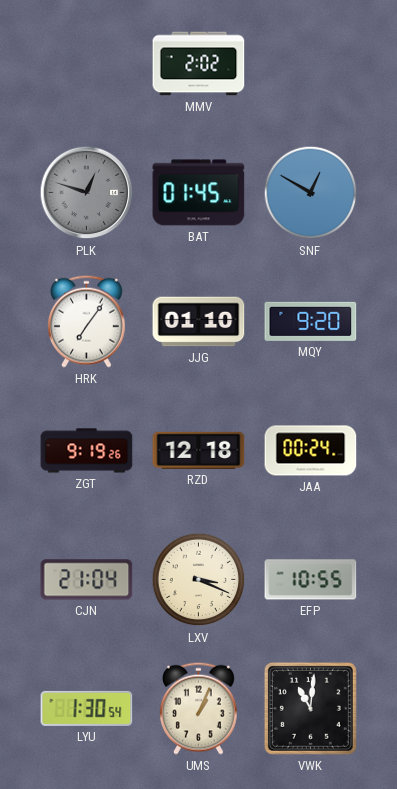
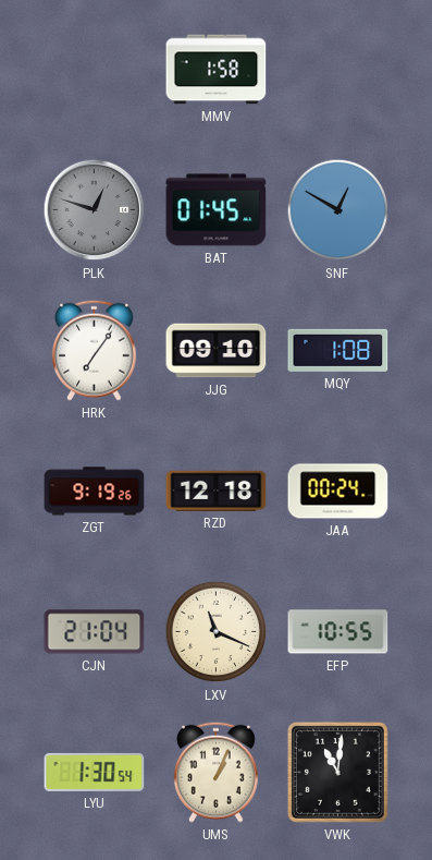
MMV: 2:02 -> 1:58
JJG: 01:10 -> 09:10
MQY: 9:20 -> 1:08
LXV: 3:19 -> 11:19
